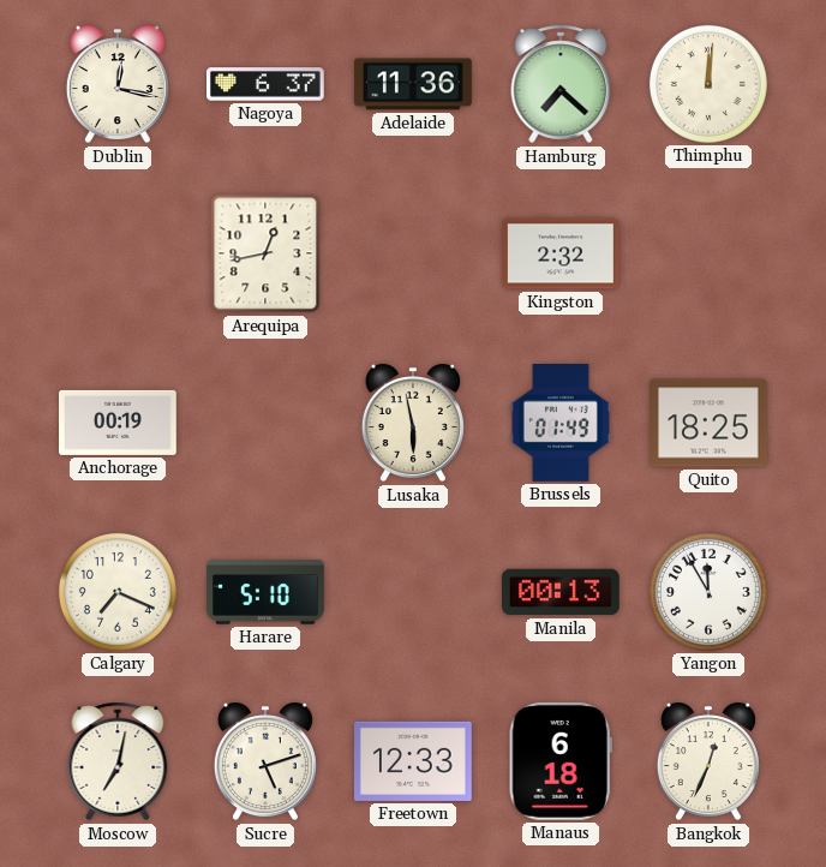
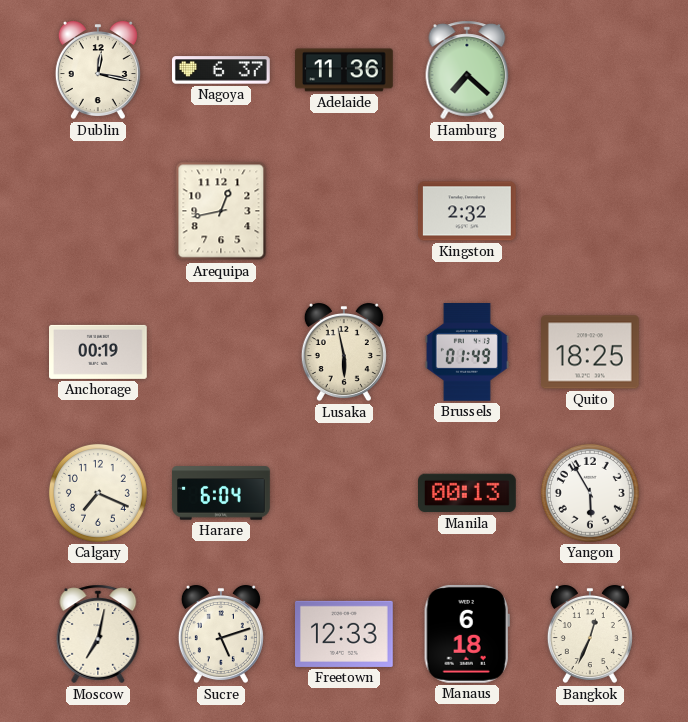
Thimphu: 12:01 -> none
Harare: 5:10 -> 6:04
Yangon: 11:55 -> 5:55
